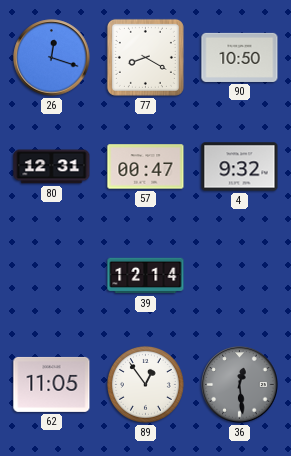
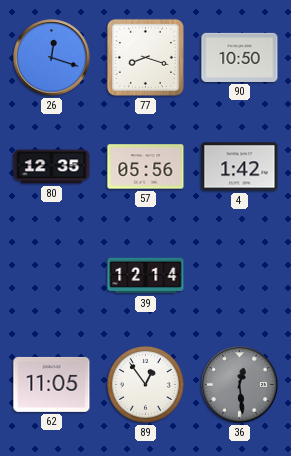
77: 8:20 -> 8:18
80: 12:31 -> 12:35
57: 00:47 -> 05:56
4: 9:32 -> 1:42
